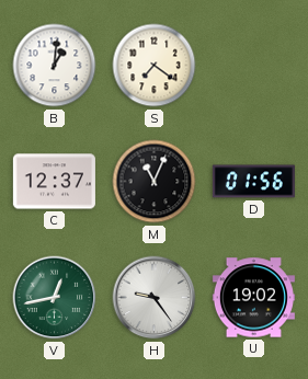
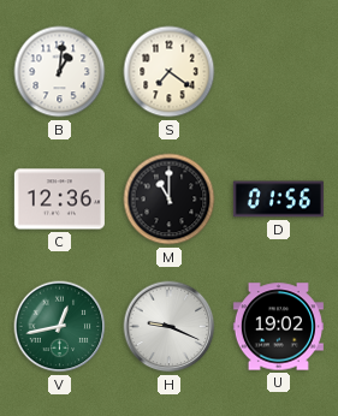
C: 12:37 -> 12:36
M: 11:04 -> 11:00
H: 9:24 -> 9:19
